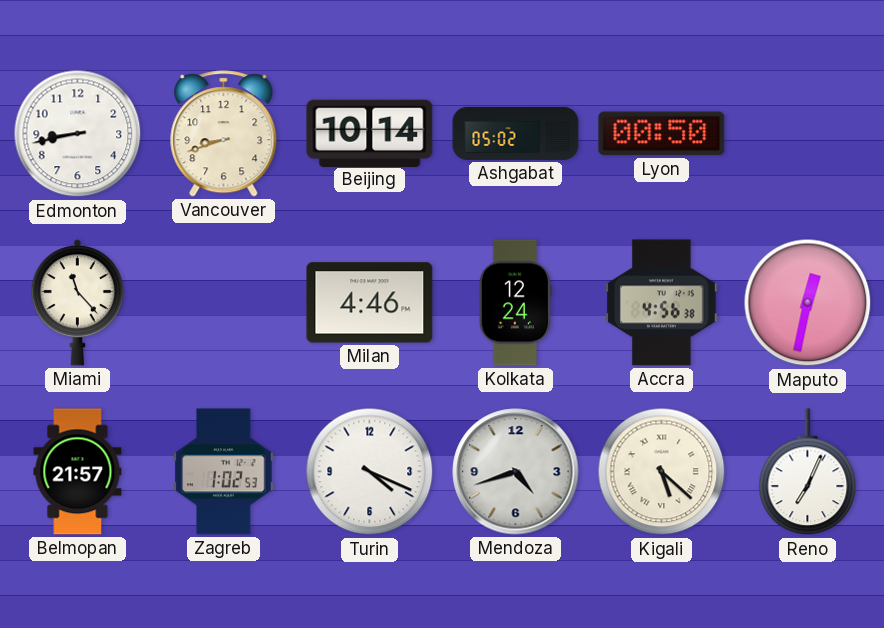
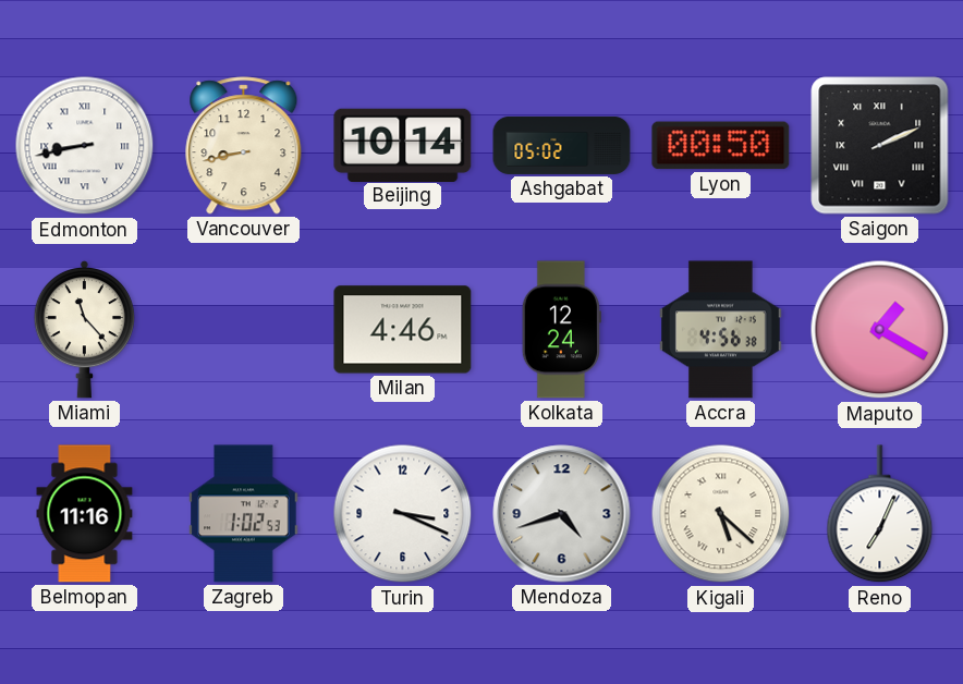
Edmonton numerals: Arabic -> Roman
Vancouver: 8:42 -> 8:43
Saigon: none -> 2:11
Maputo: 12:32 -> 1:20
Belmopan: 21:57 -> 11:16
Turin: 4:19 -> 3:19
